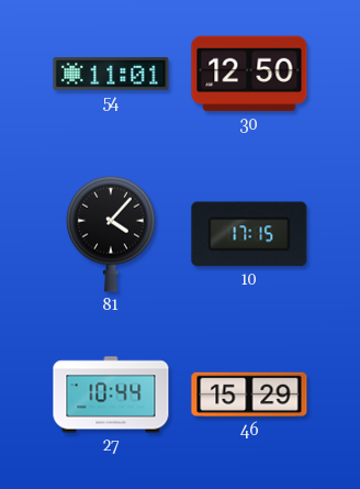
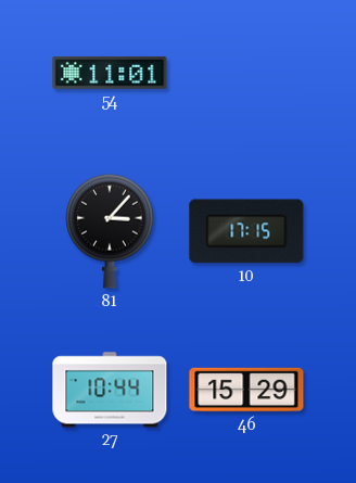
30: 12:50 -> none
81: 4:07 -> 3:07
